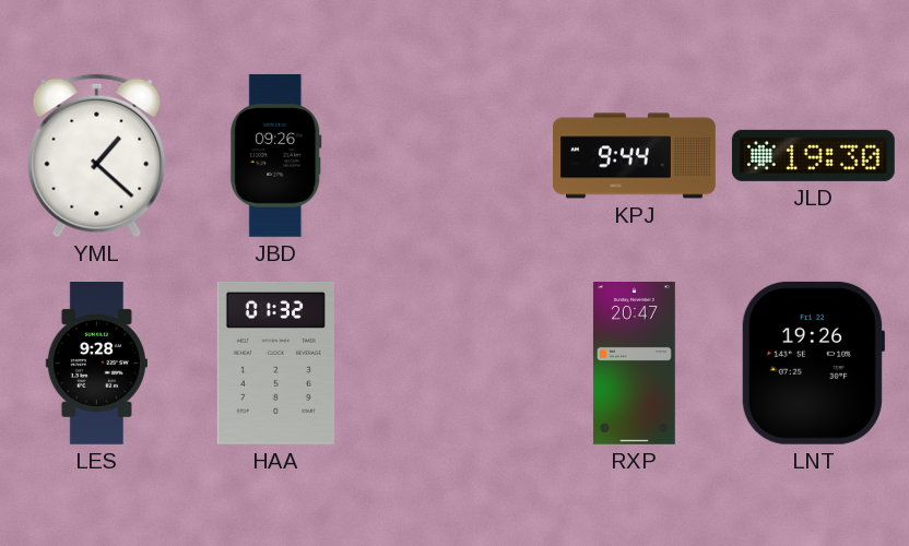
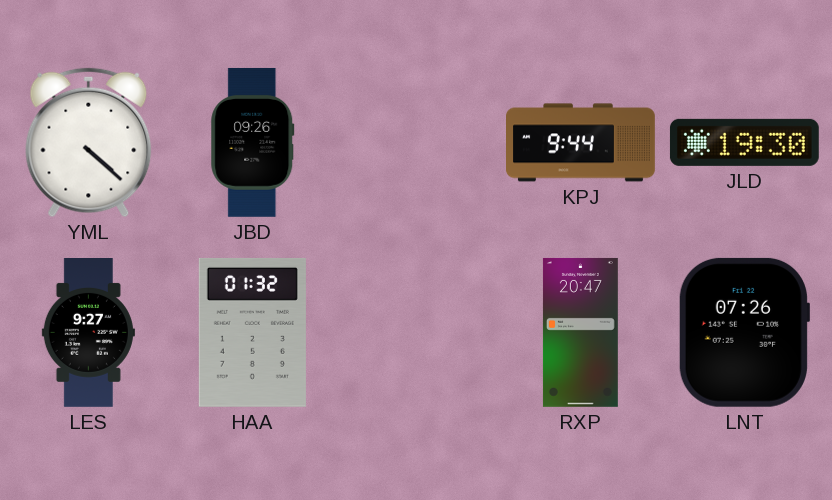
YML: 1:22 -> 4:22
LES: 9:28 -> 9:27
LNT: 19:26 -> 07:26
